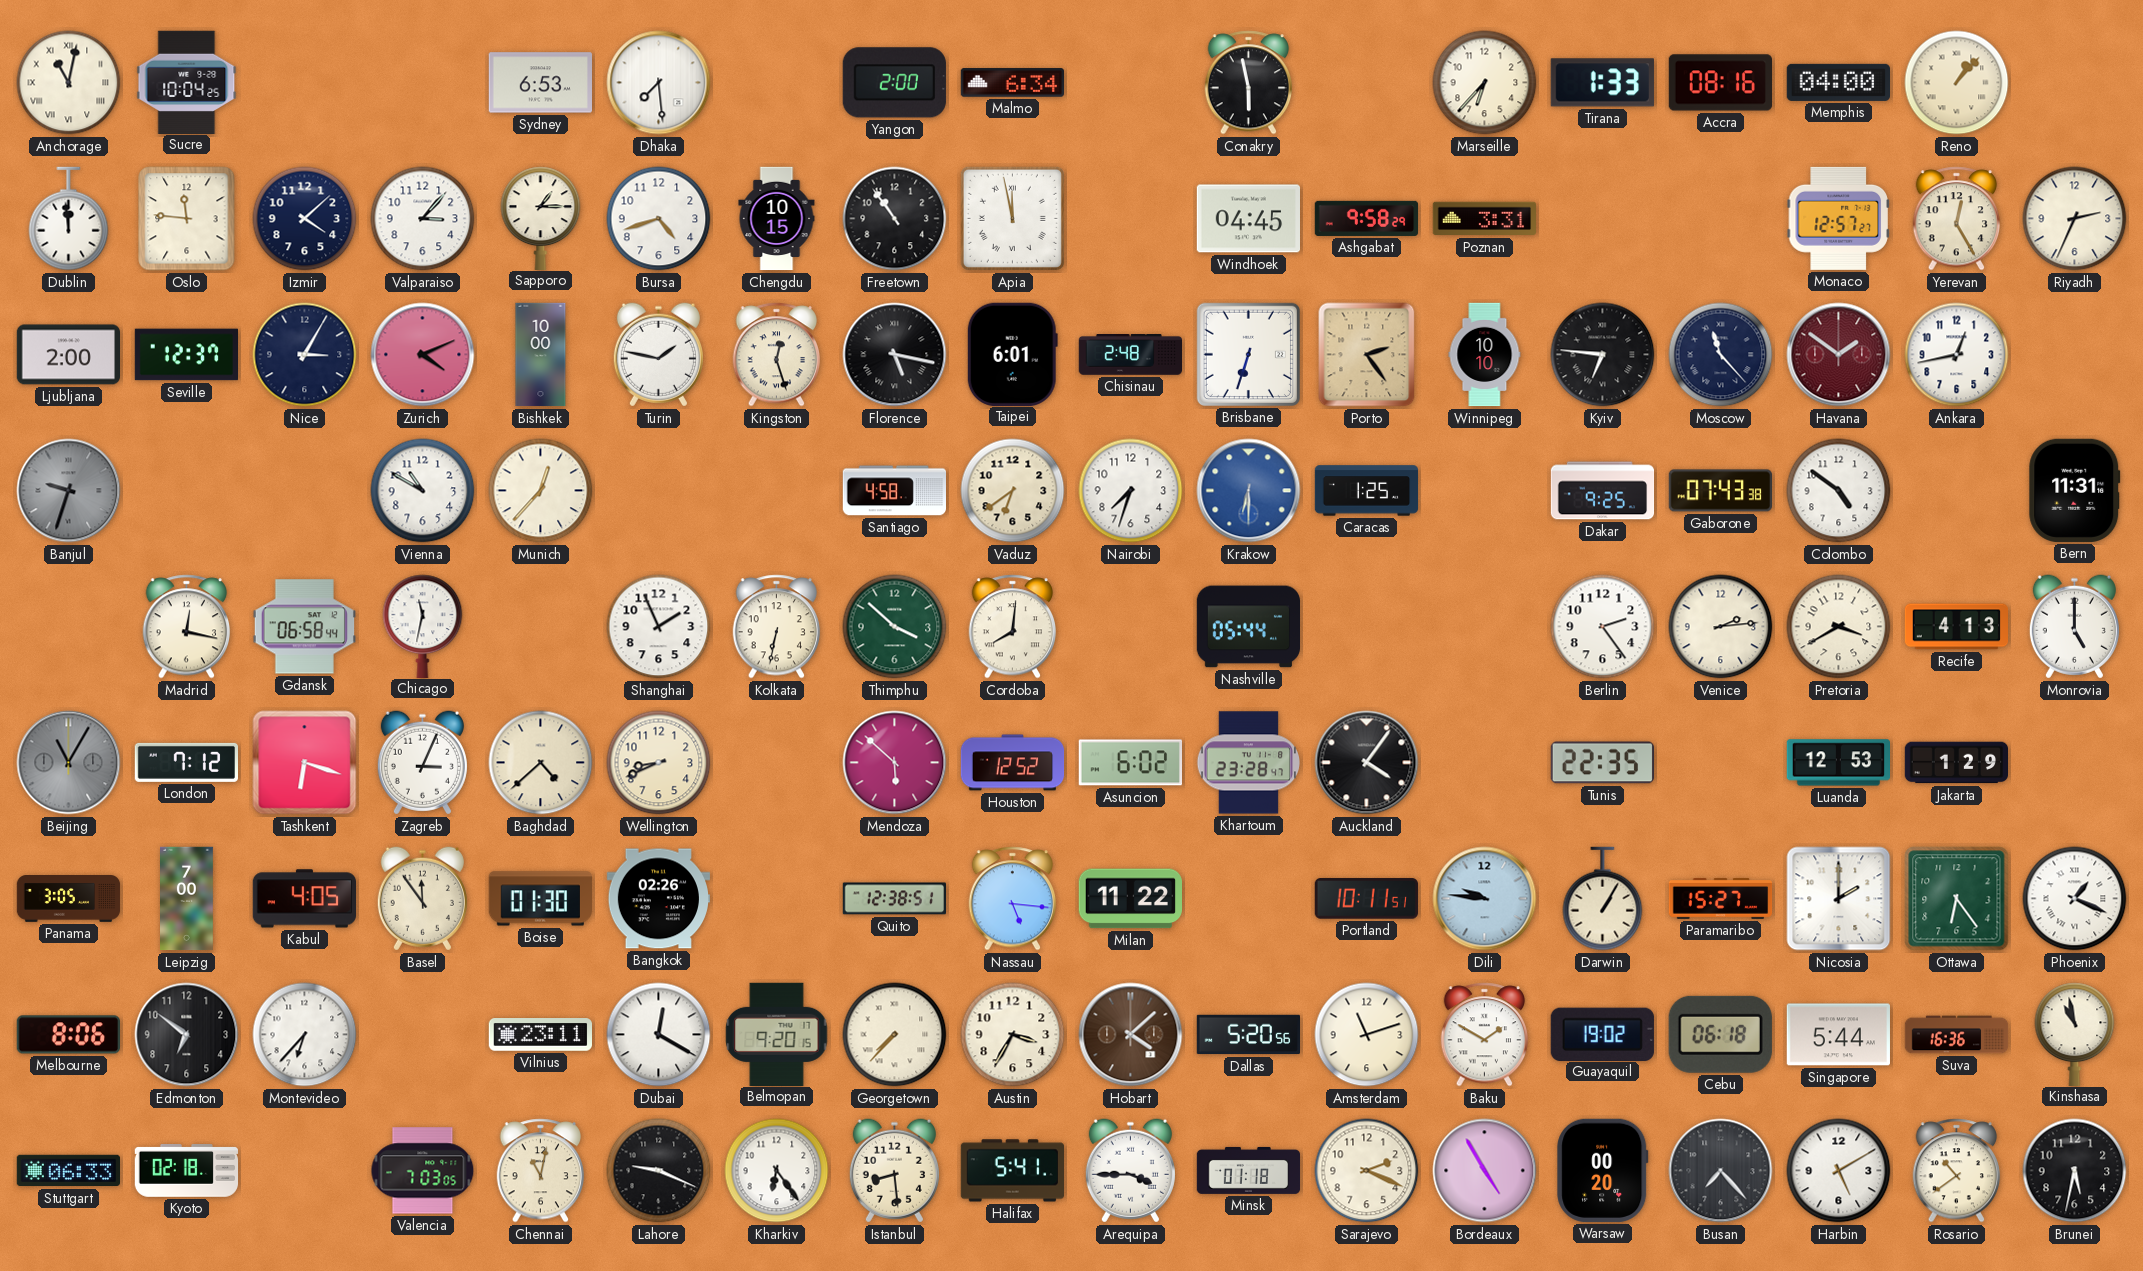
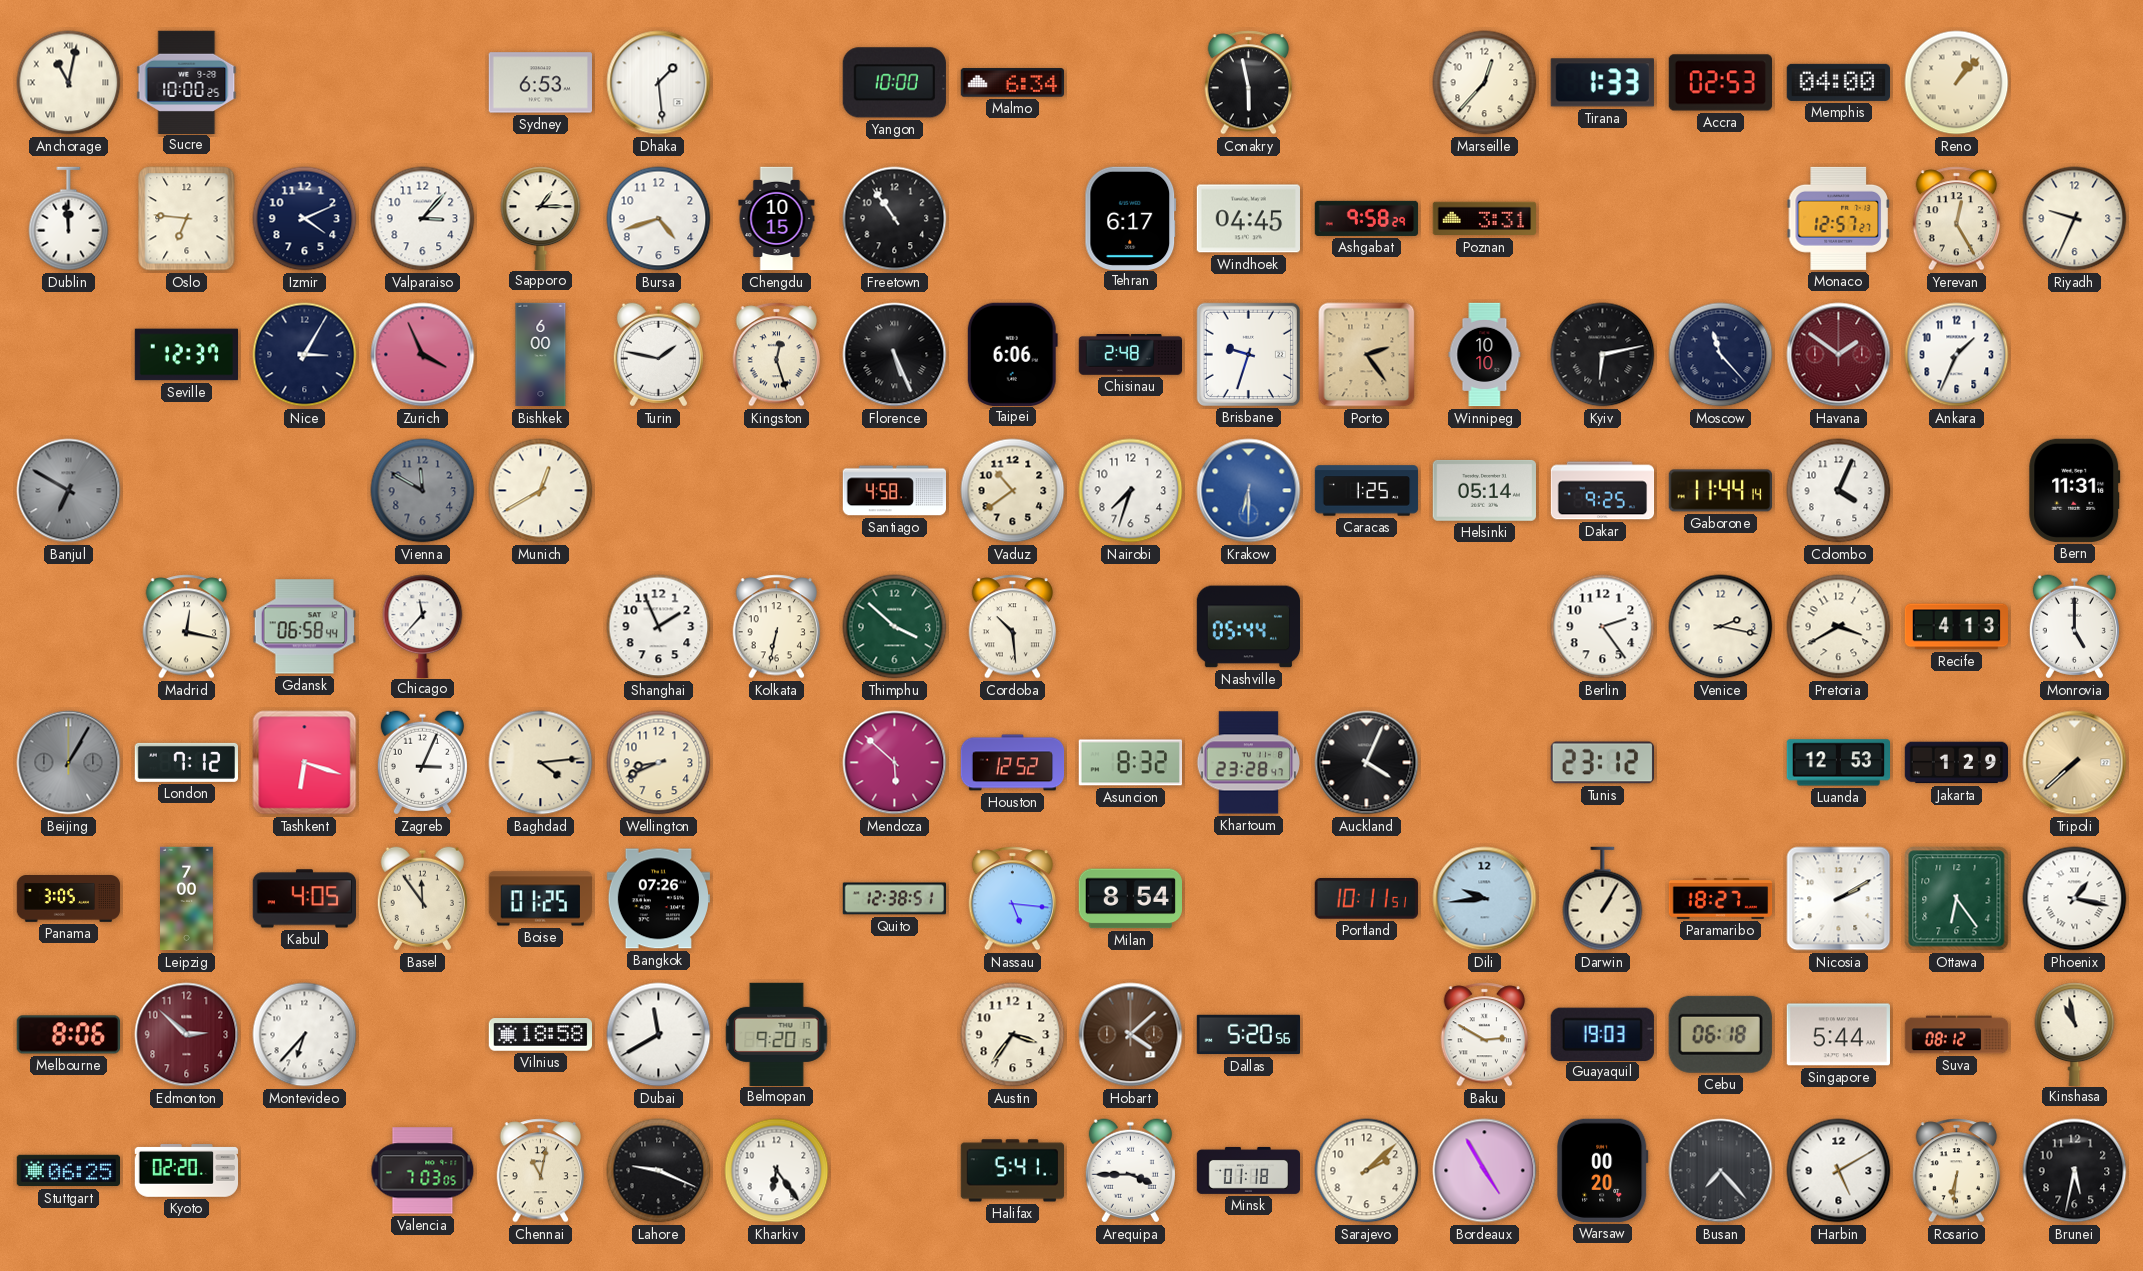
Sucre: 10:04 -> 10:00
Dhaka: 7:29 -> 1:29
Yangon: 2:00 -> 10:00
Marseille: 6:37 -> 12:37
Accra: 08:16 -> 02:53
Oslo: 11:46 -> 6:46
Izmir: 4:08 -> 4:11
Apia: 11:58 -> none
Tehran: none -> 6:17
Riyadh: 2:34 -> 9:34
Ljubljana: 2:00 -> none
Zurich: 4:11 -> 3:56
Bishkek: 10:00 -> 6:00
Florence: 5:17 -> 5:26
Taipei: 6:01 -> 6:06
Brisbane: 6:33 -> 9:33
Kyiv: 6:46 -> 6:13
Ankara: 12:43 -> 1:34
Banjul: 9:33 -> 6:50
Vienna: 10:50 -> 11:50
Vienna dial: white -> grey
Munich: 12:37 -> 12:40
Vaduz: 6:39 -> 10:39
Helsinki: none -> 05:14
Gaborone: 07:43 -> 11:44
Colombo: 4:51 -> 4:04
Chicago: 11:32 -> 11:37
Cordoba: 8:01 -> 10:29
Venice: 2:14 -> 2:17
Beijing: 11:05 -> 1:05
Baghdad: 4:38 -> 4:14
Asuncion: 6:02 -> 8:32
Auckland: 4:06 -> 4:04
Tunis: 22:35 -> 23:12
Tripoli: none -> 7:38
Boise: 01:30 -> 01:25
Bangkok: 02:26 -> 07:26
Milan: 11:22 -> 8:54
Dili: 9:46 -> 9:44
Paramaribo: 15:27 -> 18:27
Nicosia: 2:00 -> 2:10
Phoenix: 1:19 -> 1:17
Edmonton: 6:51 -> 2:52
Edmonton dial: black -> burgundy
Vilnius: 23:11 -> 18:58
Dubai: 12:20 -> 11:40
Georgetown: 7:37 -> none
Austin: 3:35 -> 3:36
Amsterdam: 11:12 -> none
Baku: 1:50 -> 2:50
Guayaquil: 19:02 -> 19:03
Suva: 16:36 -> 08:12
Stuttgart: 06:33 -> 06:25
Kyoto: 02:18 -> 02:20
Istanbul: 8:29 -> none
Sarajevo: 2:19 -> 2:08
Rosario: 10:39 -> 6:31
